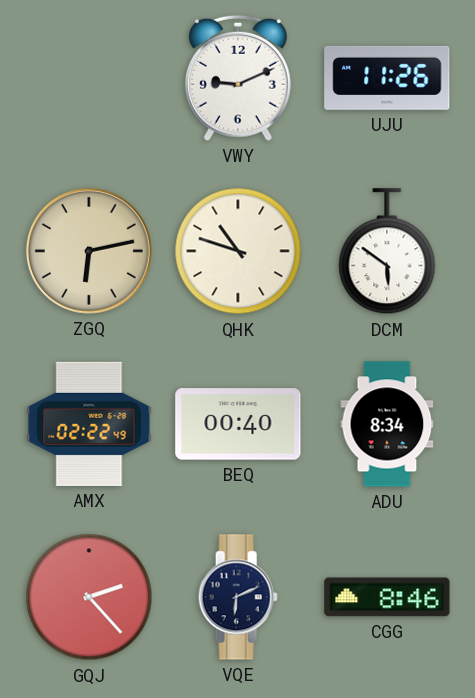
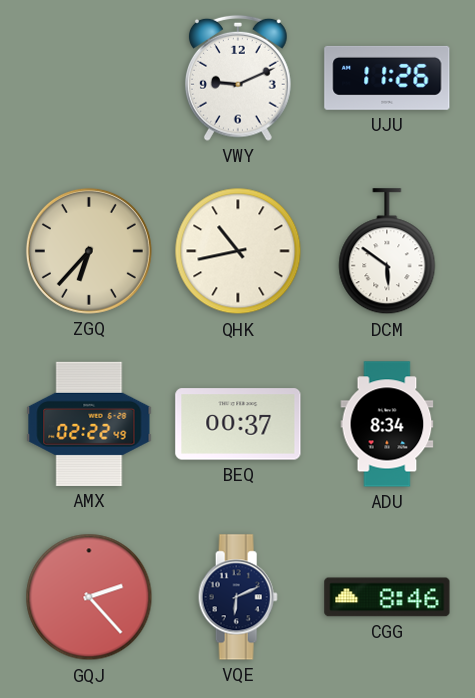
ZGQ: 6:13 -> 6:37
QHK: 10:48 -> 10:43
BEQ: 00:40 -> 00:37
